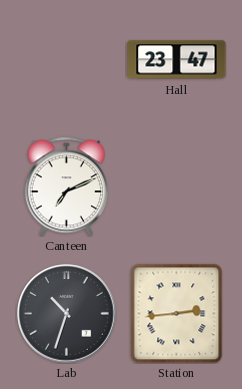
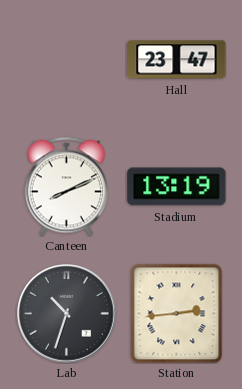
Canteen: 7:11 -> 8:11
Stadium: none -> 13:19
